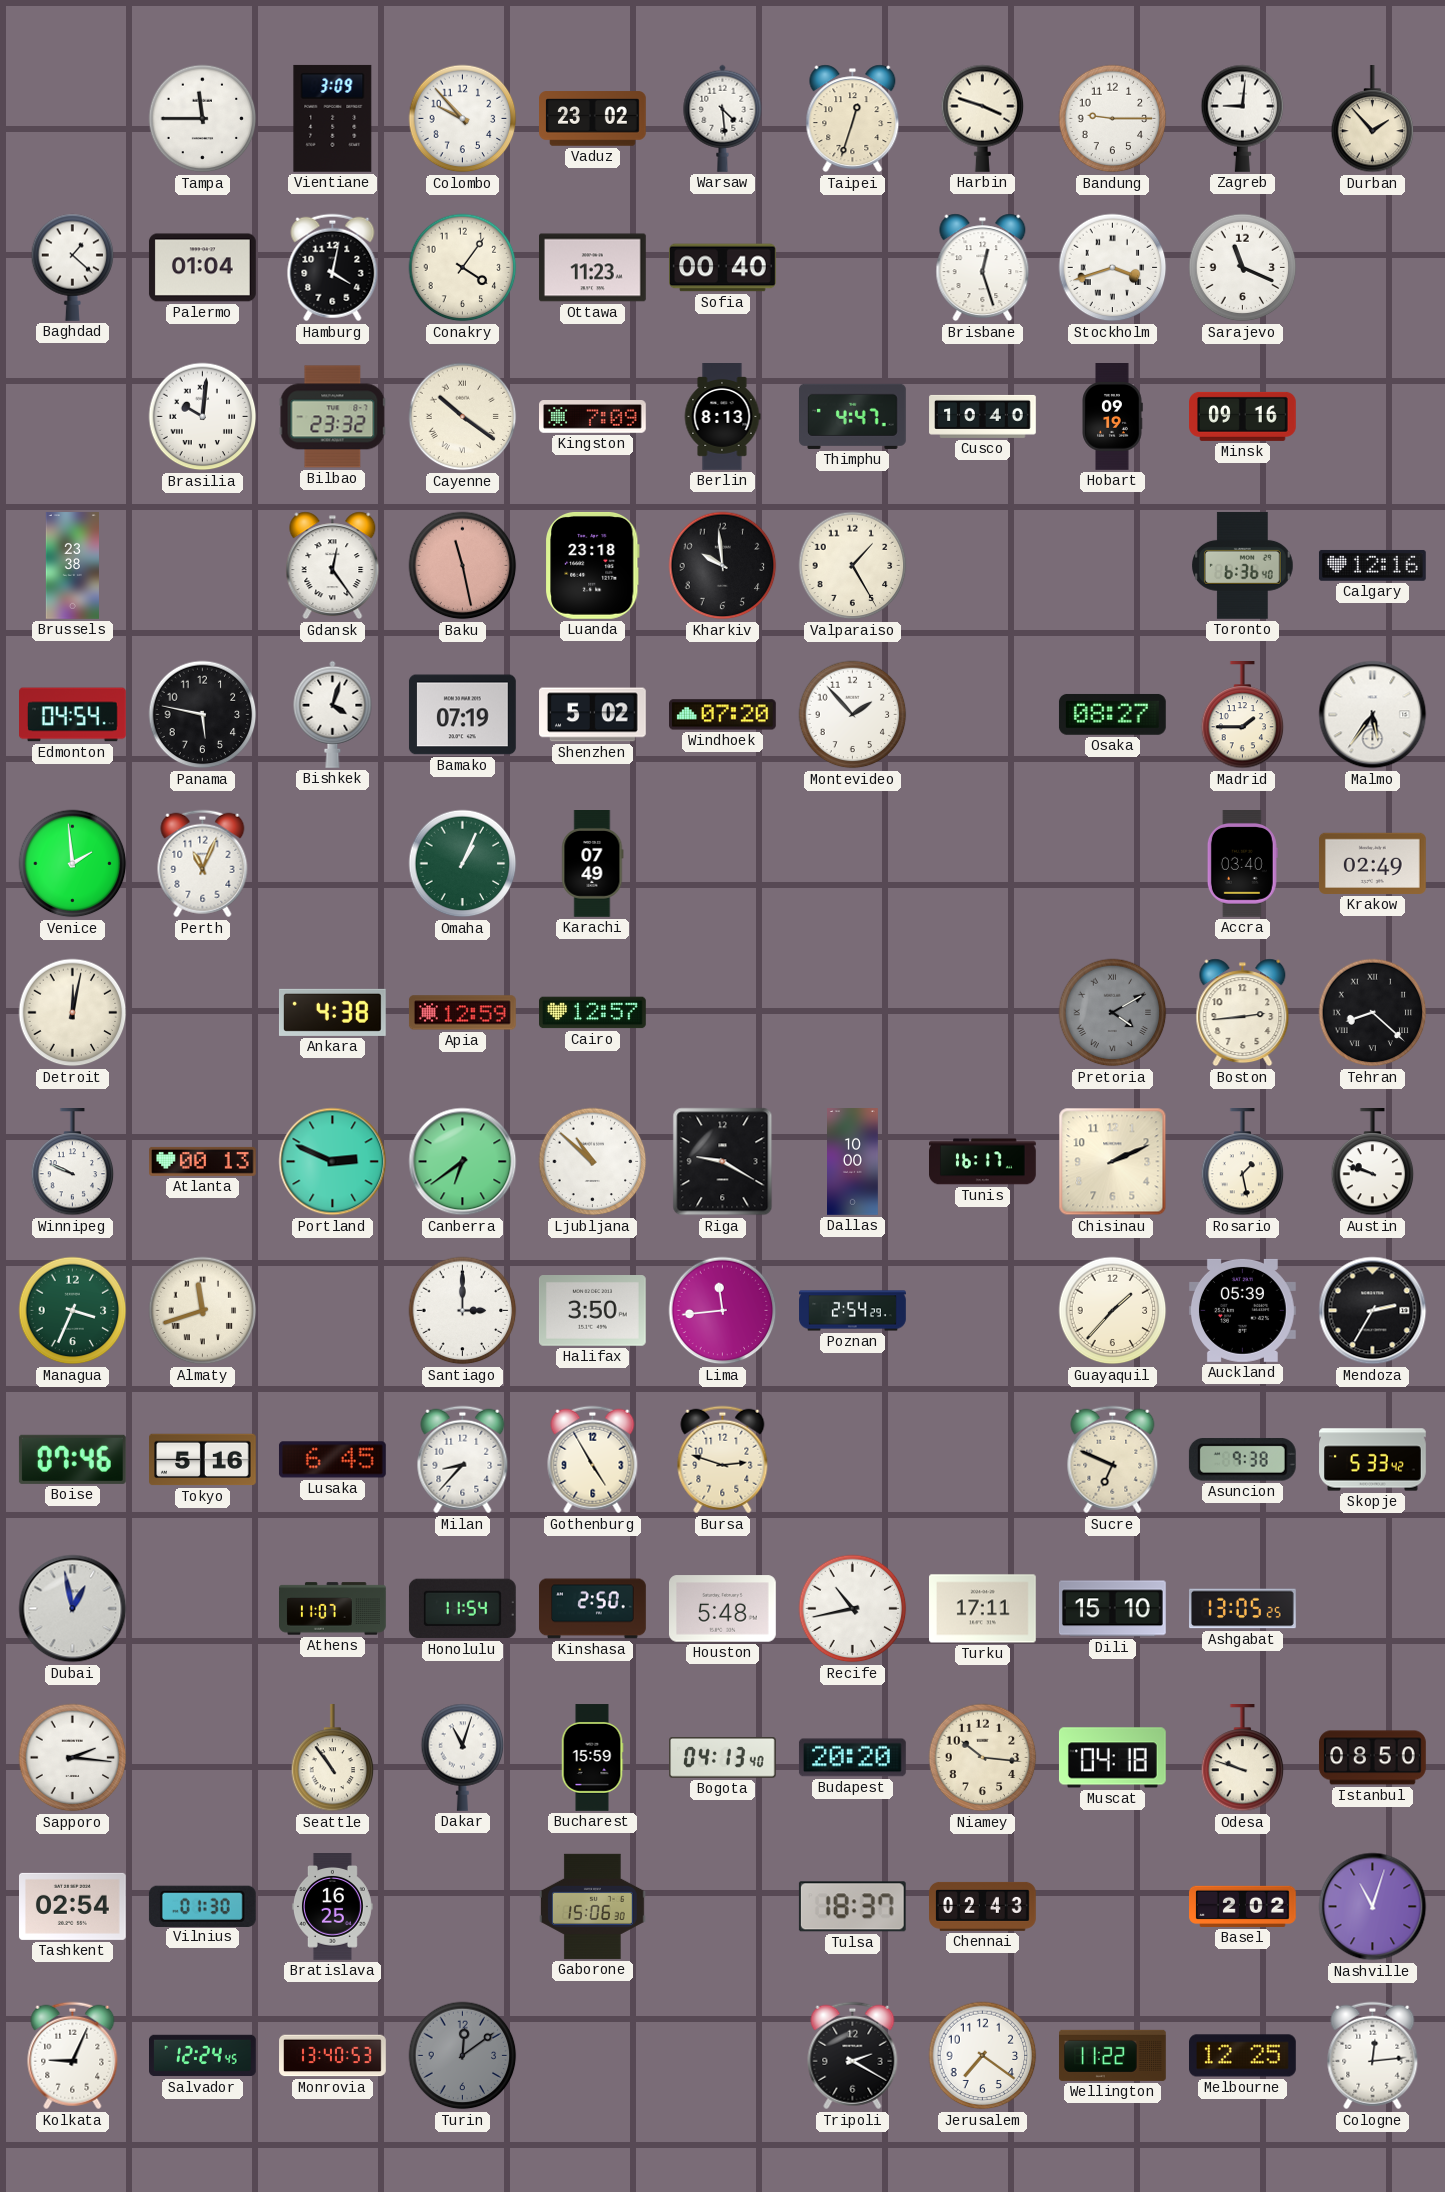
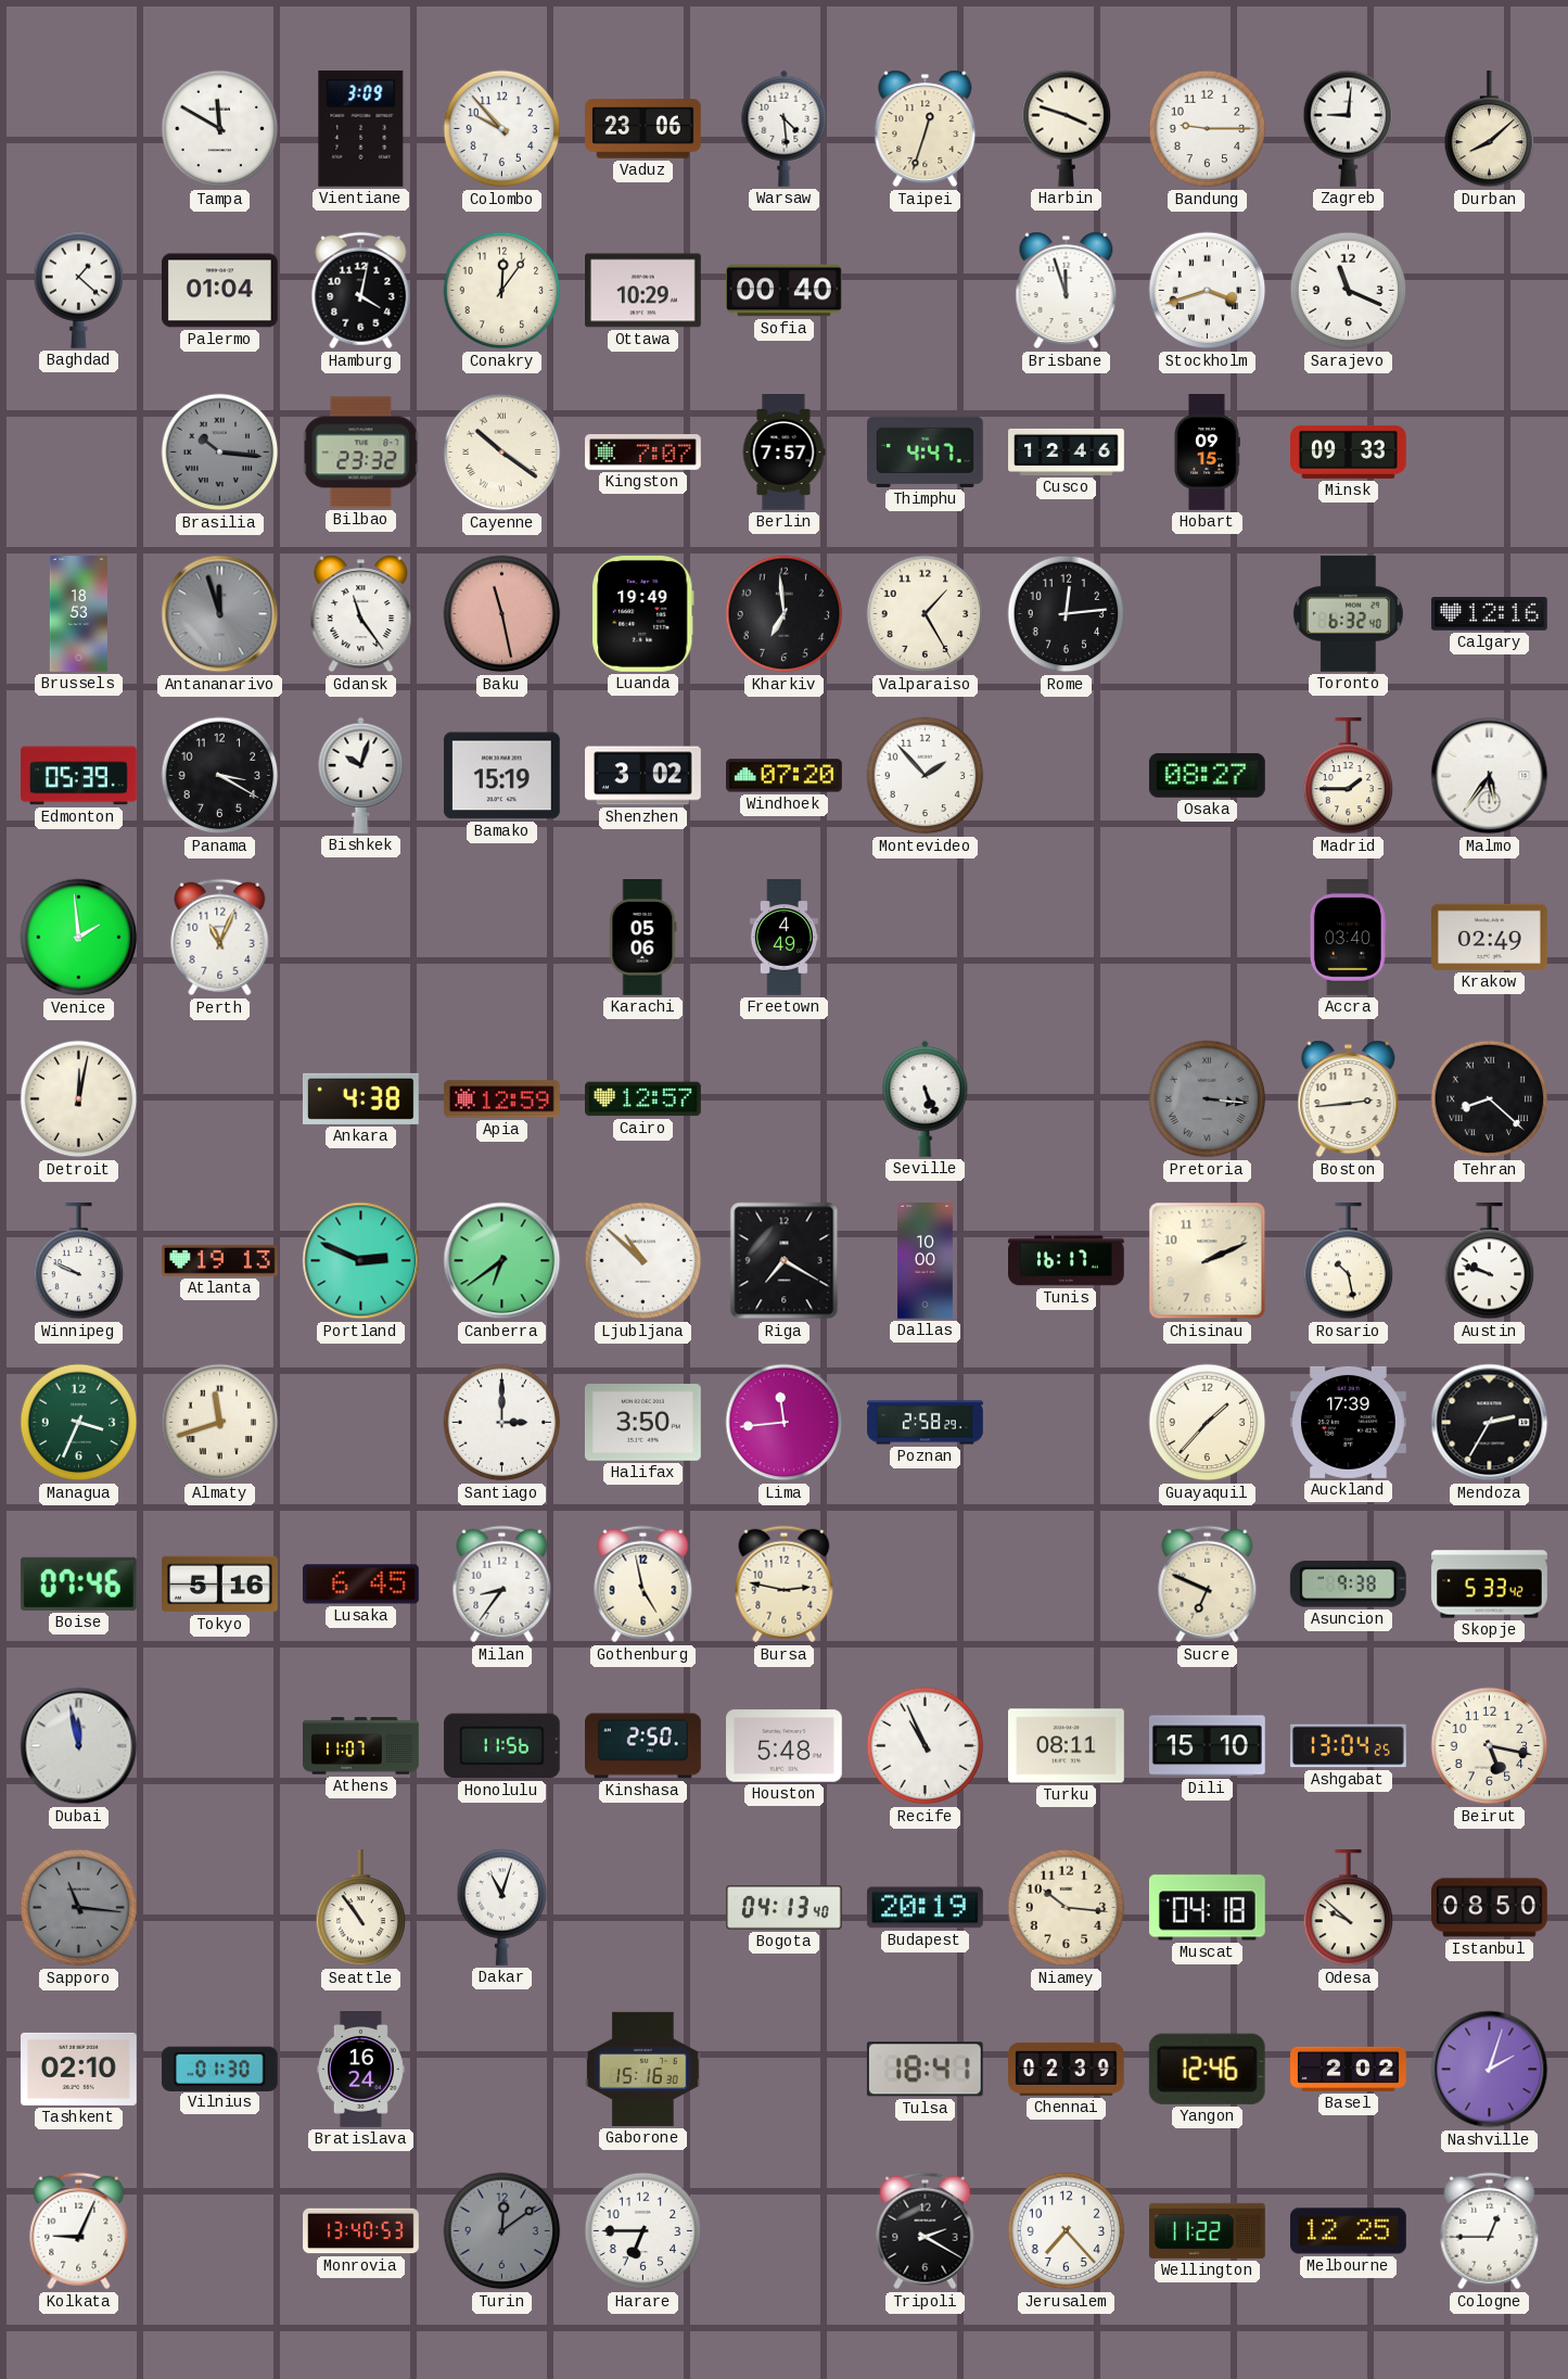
Tampa: 11:45 -> 11:50
Vaduz: 23:02 -> 23:06
Durban: 1:53 -> 8:08
Conakry: 4:06 -> 12:06
Ottawa: 11:23 -> 10:29
Brisbane: 12:27 -> 11:57
Brasilia: 10:01 -> 10:16
Brasilia dial: white -> grey
Kingston: 7:09 -> 7:07
Berlin: 8:13 -> 7:57
Cusco: 10:40 -> 12:46
Hobart: 09:19 -> 09:15
Minsk: 09:16 -> 09:33
Brussels: 23:38 -> 18:53
Antananarivo: none -> 11:57
Gdansk: 12:24 -> 11:24
Luanda: 23:18 -> 19:49
Kharkiv: 9:59 -> 6:59
Rome: none -> 12:14
Toronto: 6:36 -> 6:32
Edmonton: 04:54 -> 05:39
Panama: 5:47 -> 3:20
Bishkek: 4:03 -> 10:03
Bamako: 07:19 -> 15:19
Shenzhen: 5:02 -> 3:02
Omaha: 1:04 -> none
Karachi: 07:49 -> 05:06
Freetown: none -> 4:49
Seville: none -> 5:26
Pretoria: 4:10 -> 3:16
Atlanta: 00:13 -> 19:13
Riga: 9:20 -> 7:20
Rosario: 1:28 -> 10:28
Poznan: 2:54 -> 2:58
Auckland: 05:39 -> 17:39
Milan: 8:37 -> 8:36
Gothenburg: 4:55 -> 4:58
Bursa: 2:48 -> 2:47
Dubai: 12:58 -> 11:58
Honolulu: 11:54 -> 11:56
Recife: 10:43 -> 10:56
Turku: 17:11 -> 08:11
Ashgabat: 13:05 -> 13:04
Beirut: none -> 5:17
Sapporo: 2:16 -> 11:16
Sapporo dial: white -> grey
Bucharest: 15:59 -> none
Budapest: 20:20 -> 20:19
Odesa: 9:48 -> 9:52
Tashkent: 02:54 -> 02:10
Bratislava: 16:25 -> 16:24
Gaborone: 15:06 -> 15:16
Tulsa: 18:37 -> 18:41
Chennai: 02:43 -> 02:39
Yangon: none -> 12:46
Nashville: 11:03 -> 2:03
Salvador: 12:24 -> none
Harare: none -> 6:45
Jerusalem: 7:21 -> 7:23
Cologne: 12:14 -> 12:45
